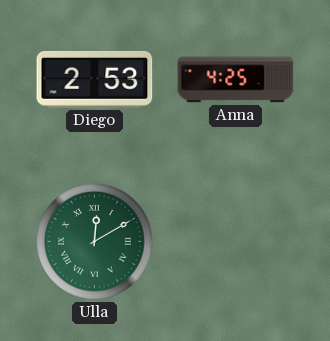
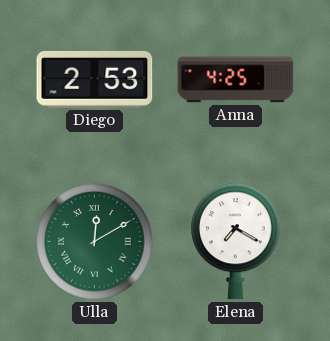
Elena: none -> 7:20
